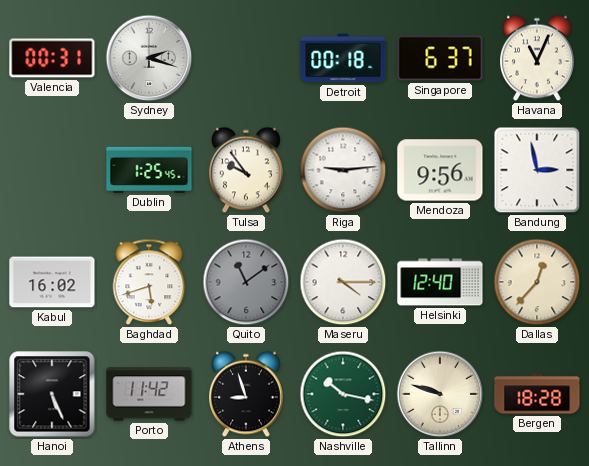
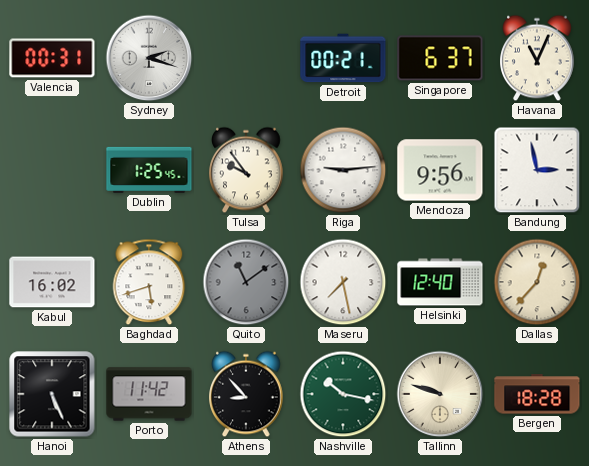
Detroit: 00:18 -> 00:21
Maseru: 4:15 -> 7:28
Athens: 8:57 -> 8:53
